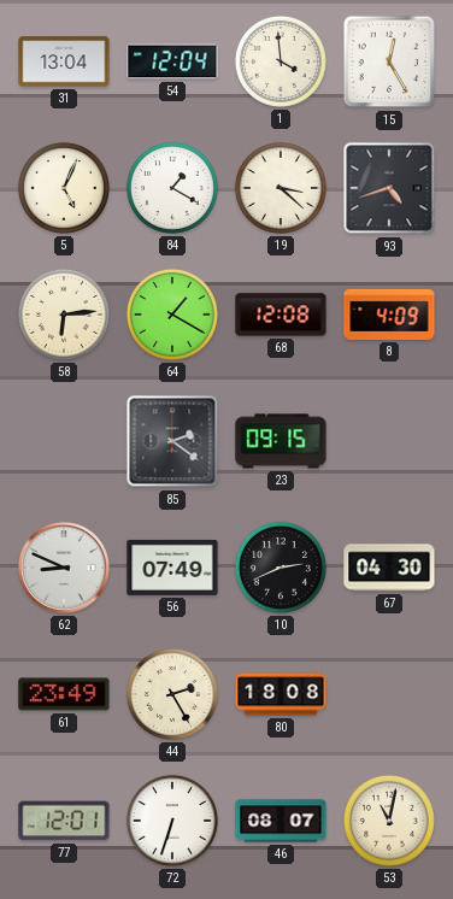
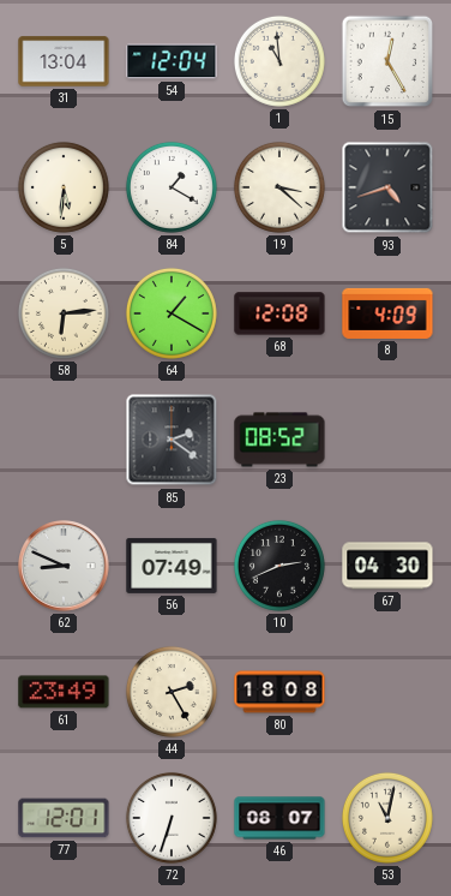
1: 3:59 -> 10:59
5: 5:04 -> 5:31
23: 09:15 -> 08:52
